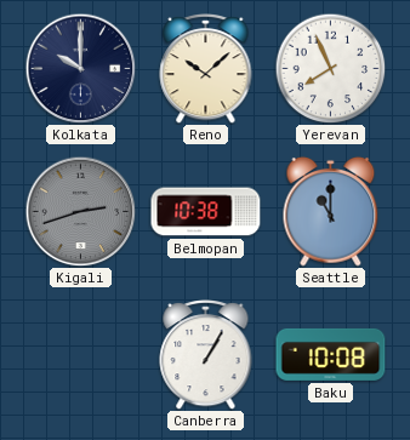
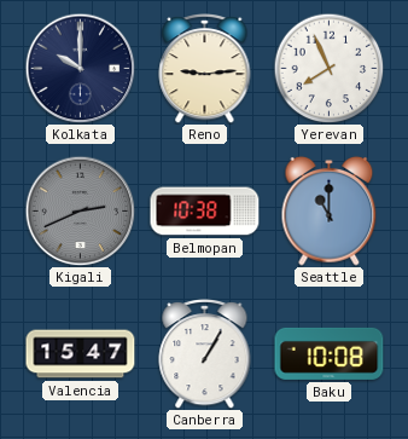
Reno: 10:08 -> 9:14
Kigali: 2:42 -> 2:41
Valencia: none -> 15:47
